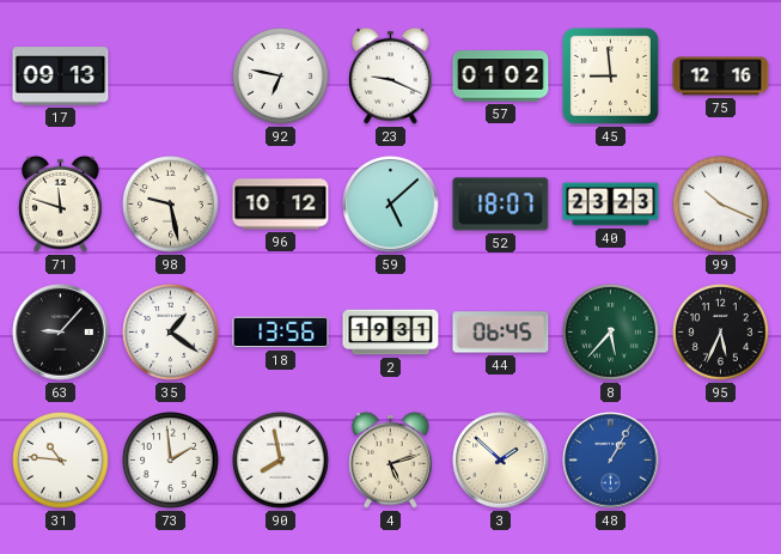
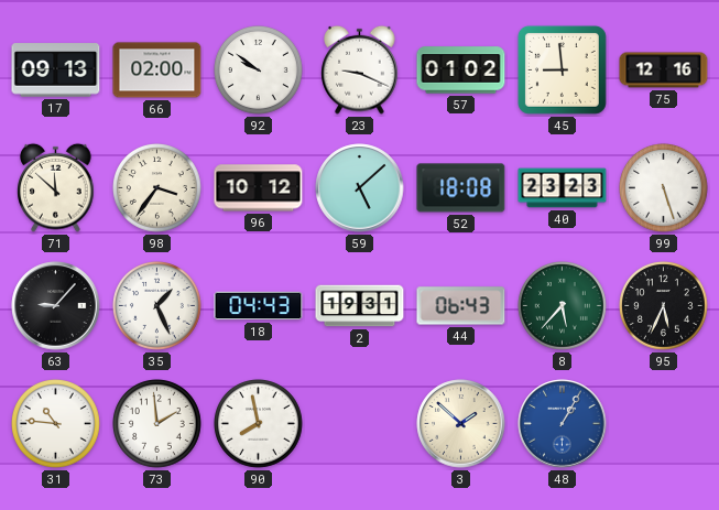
66: none -> 02:00
92: 6:47 -> 9:51
71: 11:48 -> 11:52
98: 9:28 -> 3:36
52: 18:07 -> 18:08
99: 10:19 -> 5:27
35: 1:21 -> 1:26
18: 13:56 -> 04:43
44: 06:45 -> 06:43
4: 5:12 -> none
